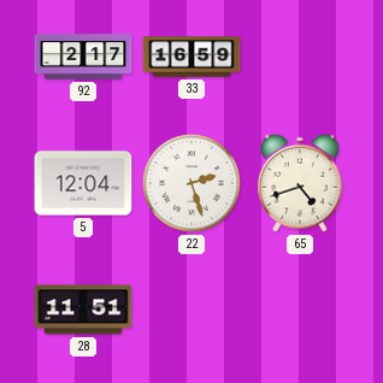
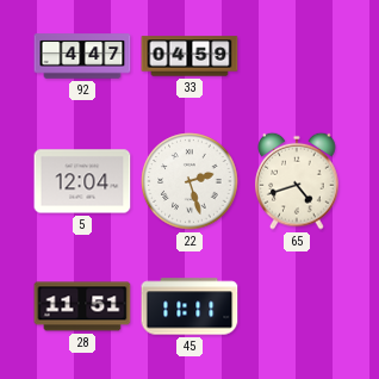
92: 2:17 -> 4:47
33: 16:59 -> 04:59
45: none -> 11:11
